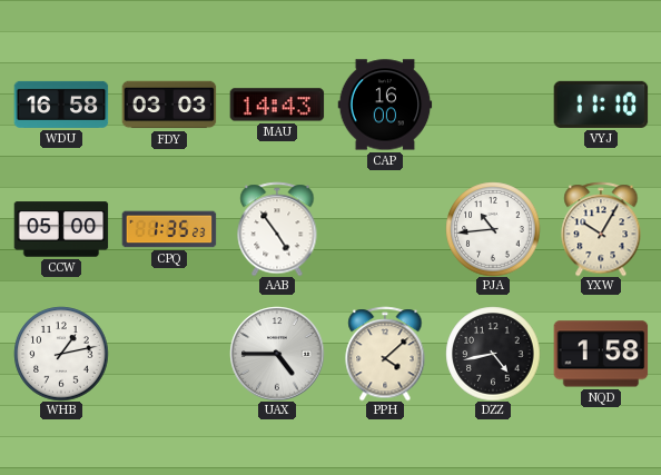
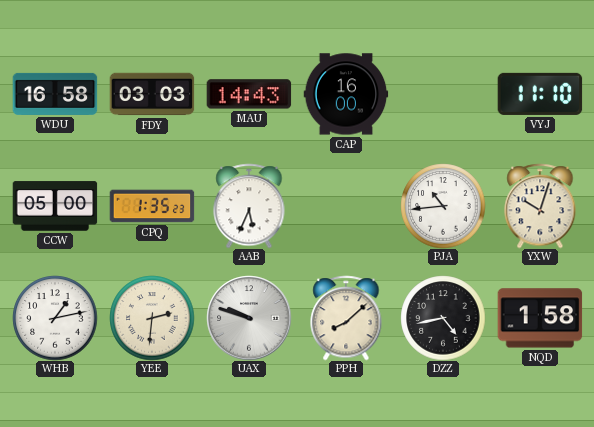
AAB: 4:54 -> 5:34
YXW: 10:05 -> 10:03
YEE: none -> 2:31
UAX: 4:45 -> 9:48
PPH: 4:08 -> 8:08
